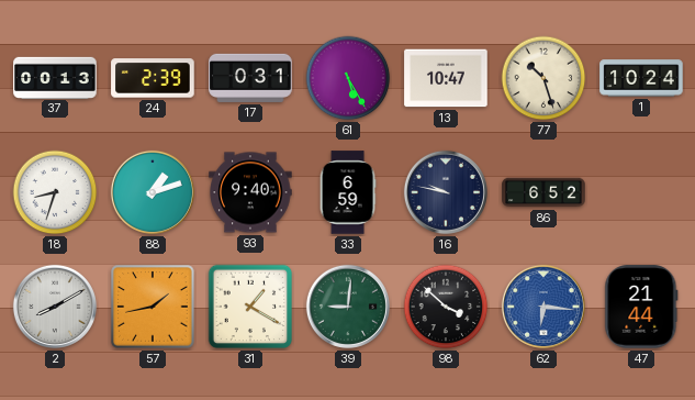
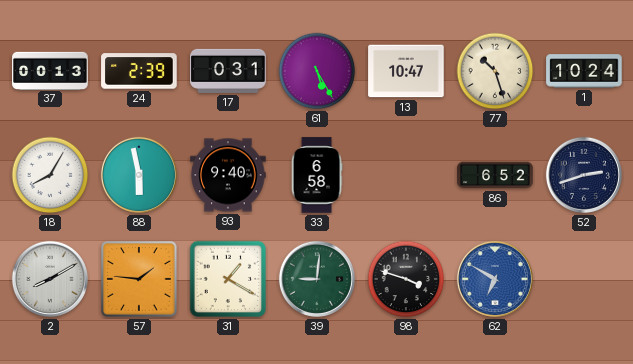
18: 8:33 -> 8:05
88: 1:12 -> 5:58
33: 6:59 -> 6:58
16: 9:47 -> none
52: none -> 2:42
57: 1:43 -> 1:46
98: 3:52 -> 3:48
62: 6:16 -> 6:50
47: 21:44 -> none
